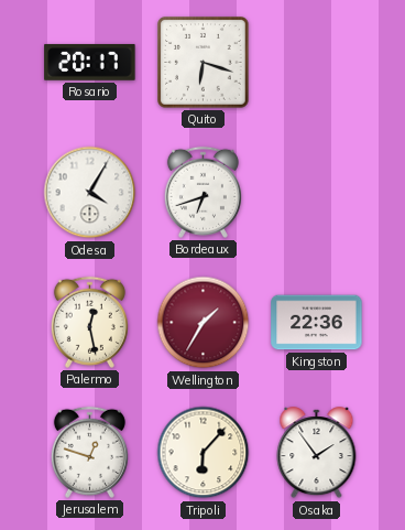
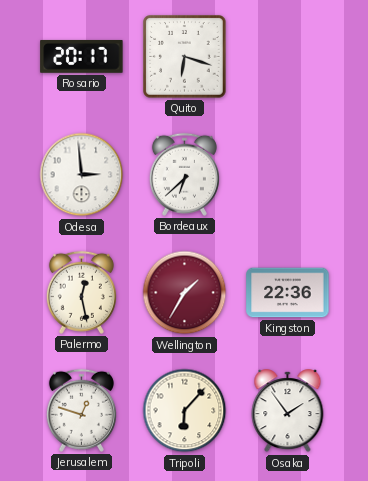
Odesa: 4:05 -> 2:59
Bordeaux: 6:42 -> 6:38
